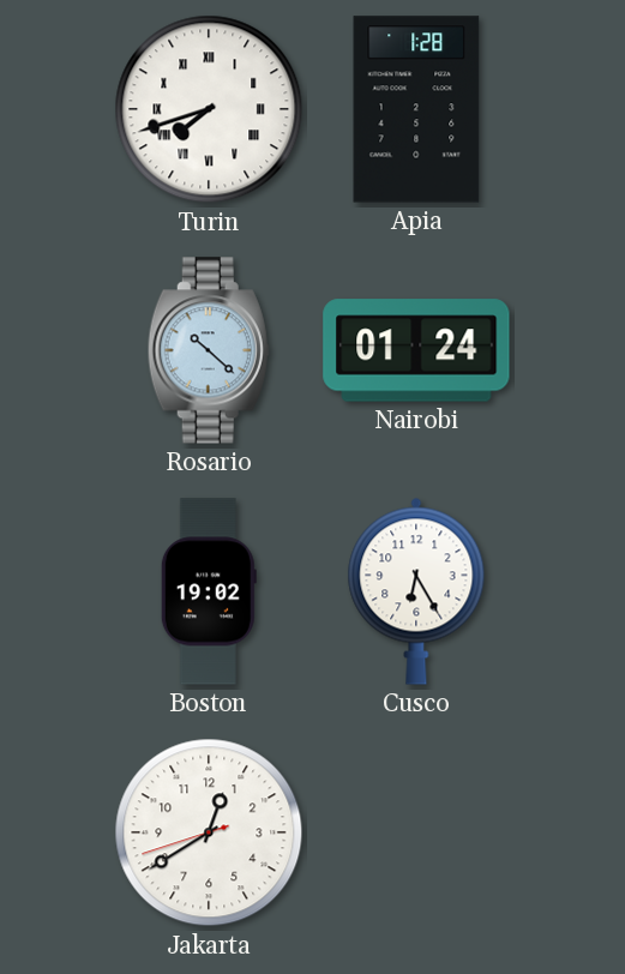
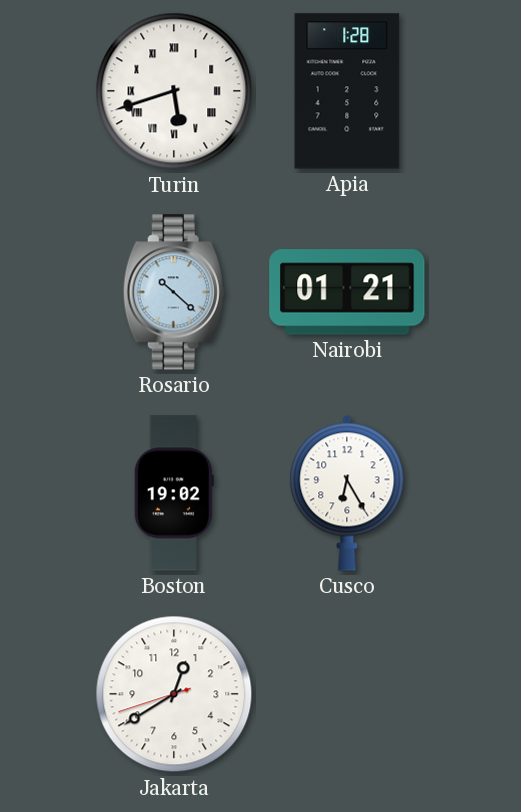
Turin: 7:42 -> 5:42
Nairobi: 01:24 -> 01:21
